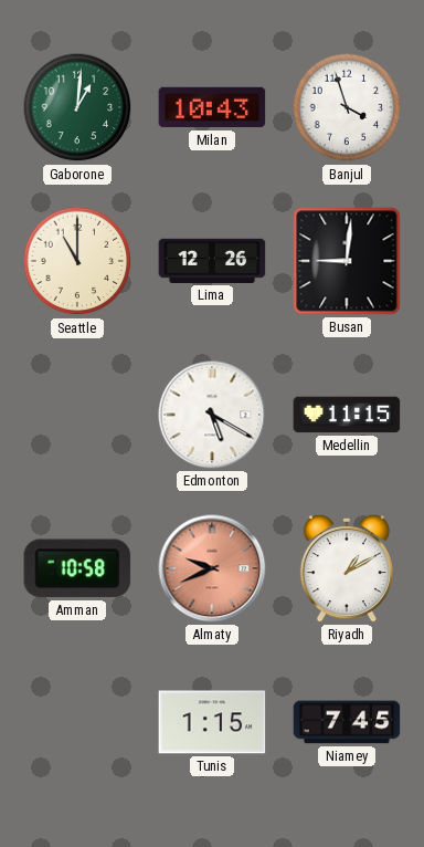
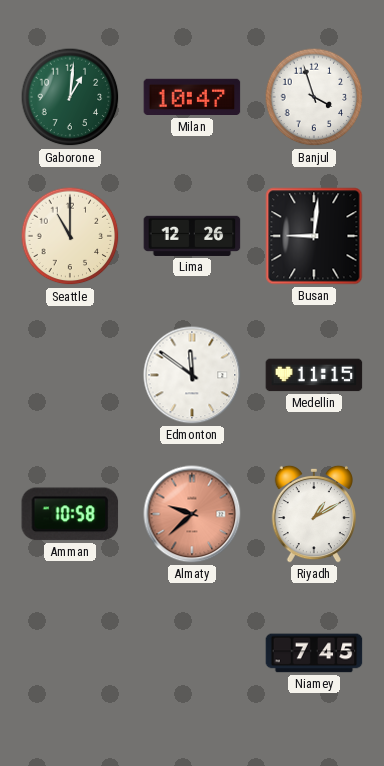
Milan: 10:43 -> 10:47
Edmonton: 5:20 -> 11:51
Almaty: 9:41 -> 9:38
Tunis: 1:15 -> none
